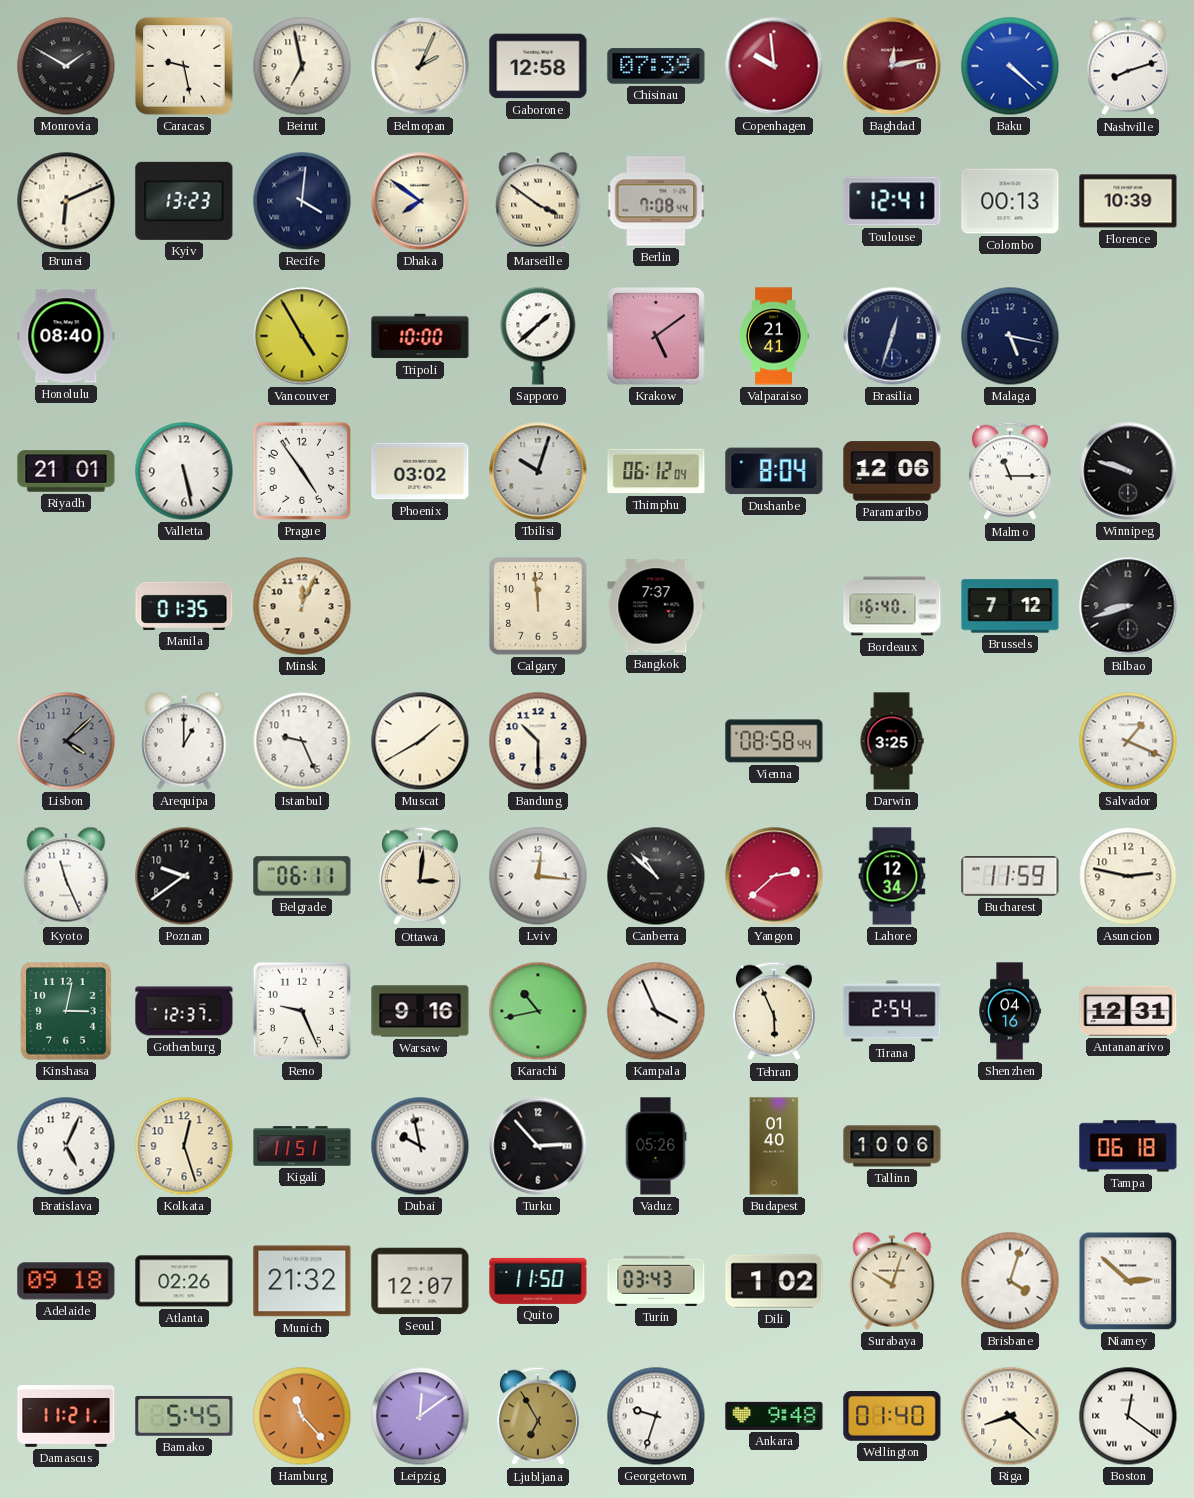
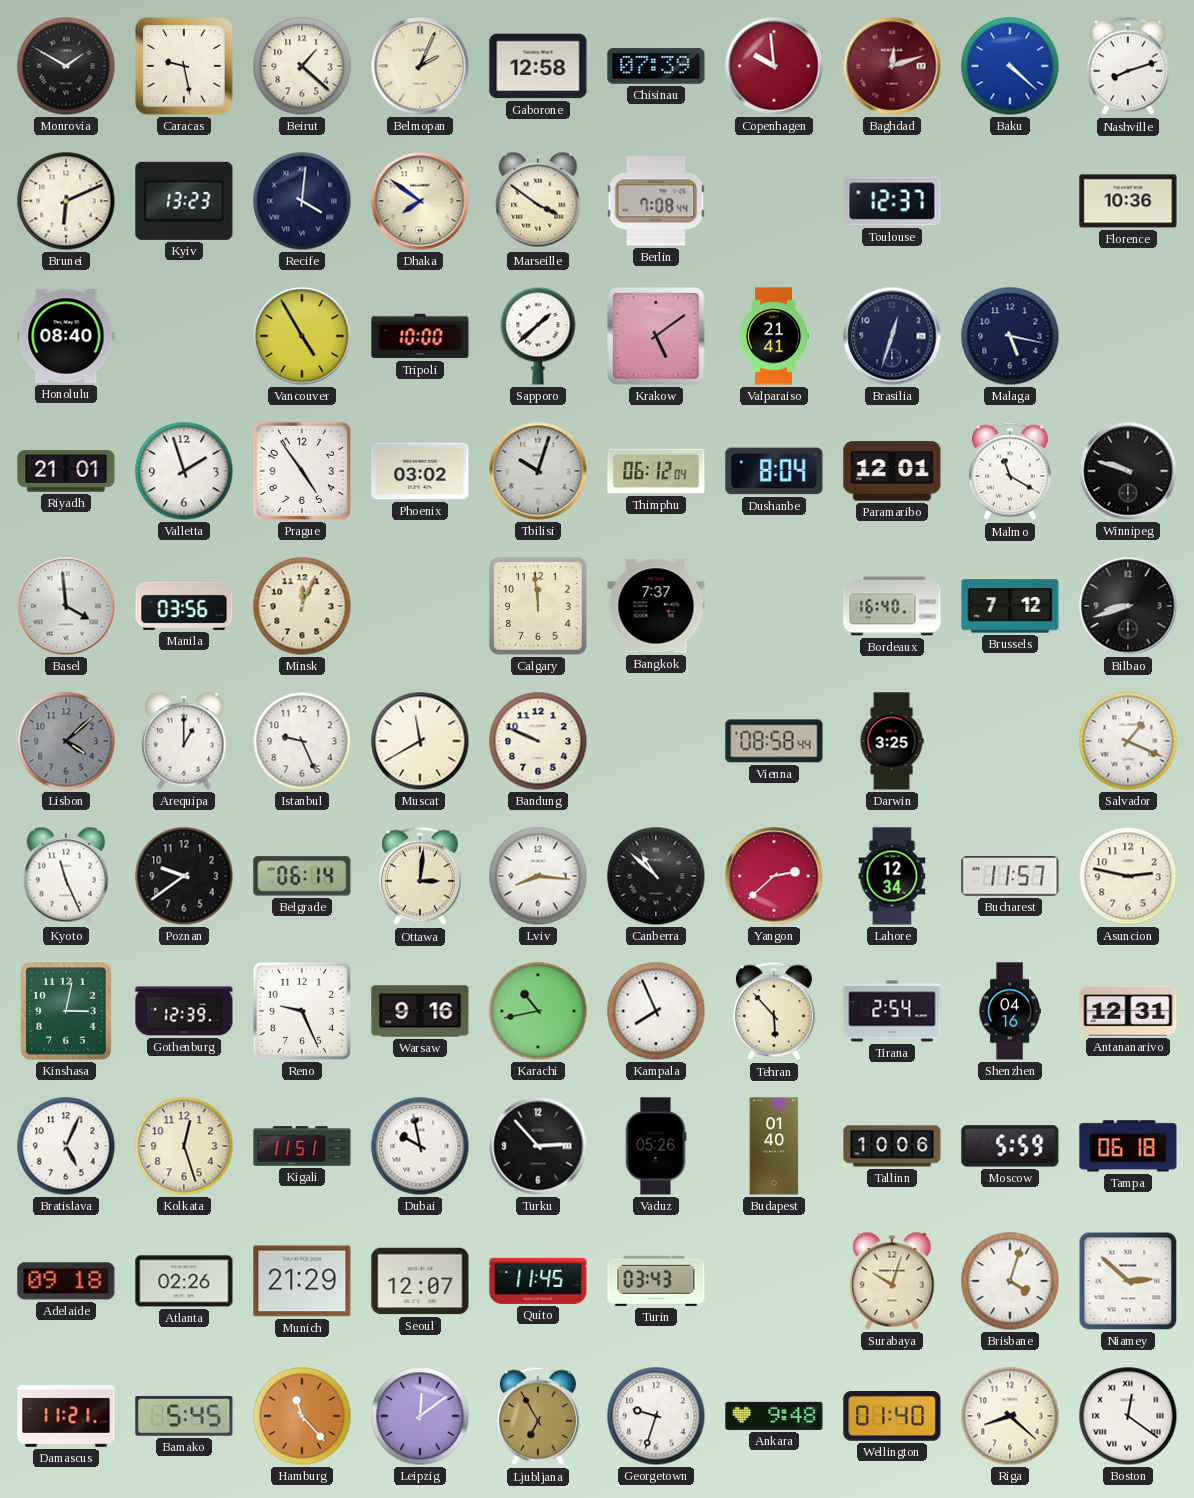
Beirut: 6:58 -> 1:22
Baghdad: 12:13 -> 12:12
Toulouse: 12:41 -> 12:37
Colombo: 00:13 -> none
Florence: 10:39 -> 10:36
Valletta: 5:28 -> 1:57
Paramaribo: 12:06 -> 12:01
Malmo: 11:15 -> 11:20
Basel: none -> 3:59
Manila: 01:35 -> 03:56
Muscat: 1:40 -> 11:40
Bandung: 10:30 -> 9:49
Belgrade: 06:11 -> 06:14
Lviv: 12:16 -> 8:16
Bucharest: 11:59 -> 11:57
Gothenburg: 12:37 -> 12:39
Kampala: 3:56 -> 7:56
Tehran: 5:56 -> 5:53
Moscow: none -> 5:59
Munich: 21:32 -> 21:29
Quito: 11:50 -> 11:45
Dili: 1:02 -> none
